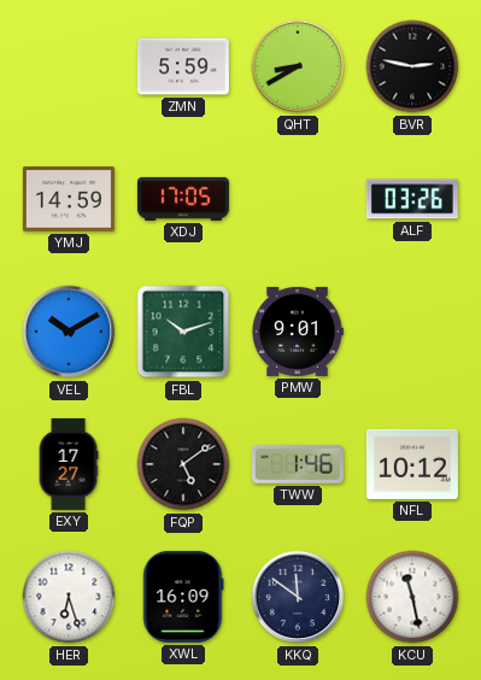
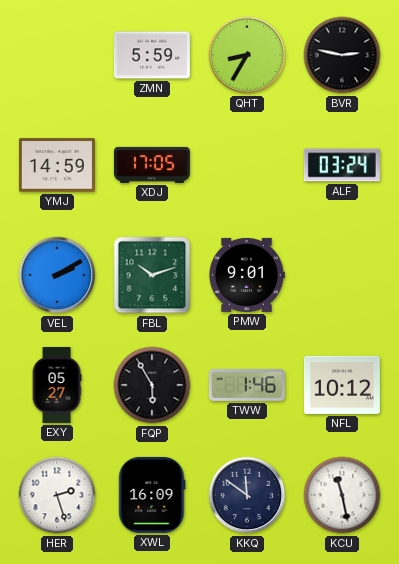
QHT: 8:40 -> 8:35
ALF: 03:26 -> 03:24
VEL: 10:10 -> 2:10
EXY: 17:27 -> 05:27
FQP: 5:09 -> 5:55
HER: 6:27 -> 2:27
